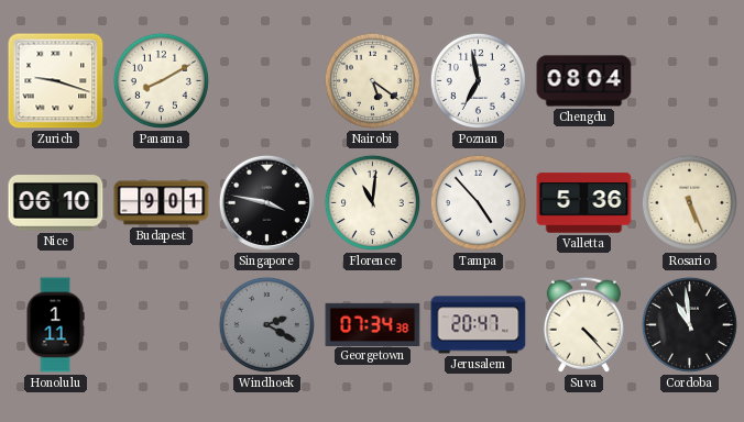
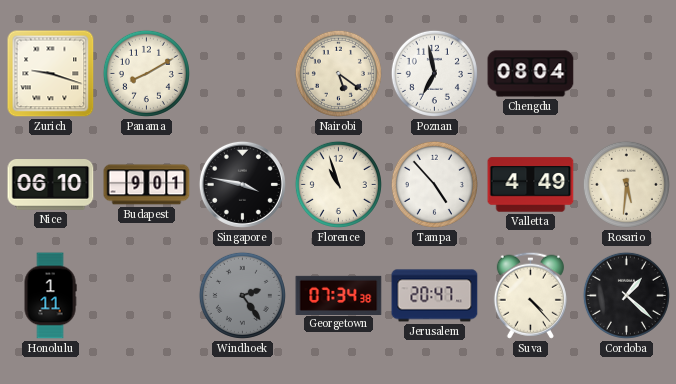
Florence: 11:01 -> 10:57
Valletta: 5:36 -> 4:49
Rosario: 5:26 -> 5:31
Windhoek: 2:20 -> 2:24
Cordoba: 10:59 -> 1:22
